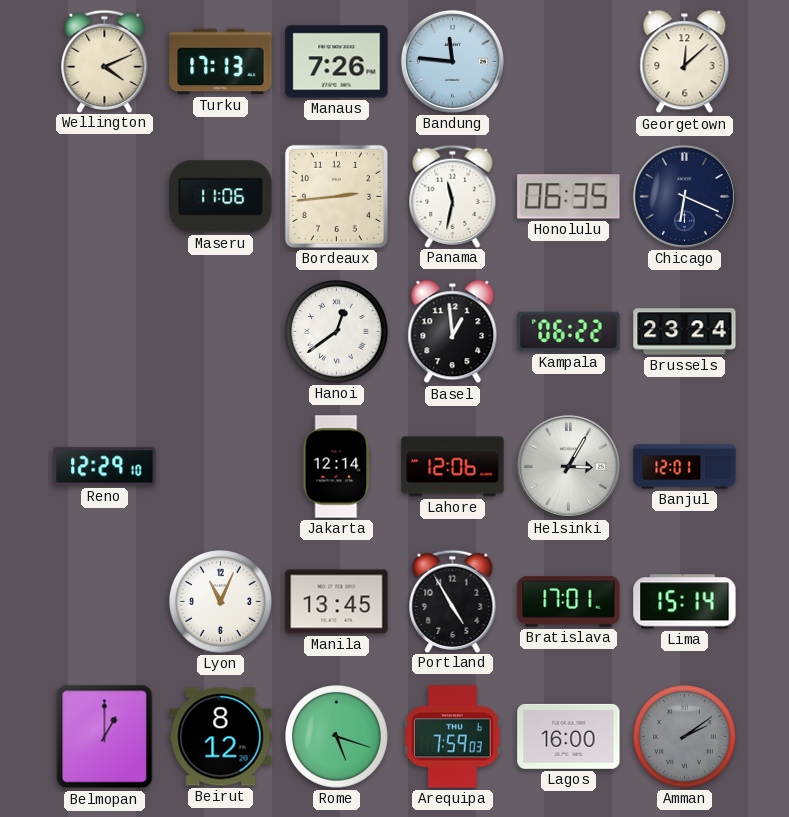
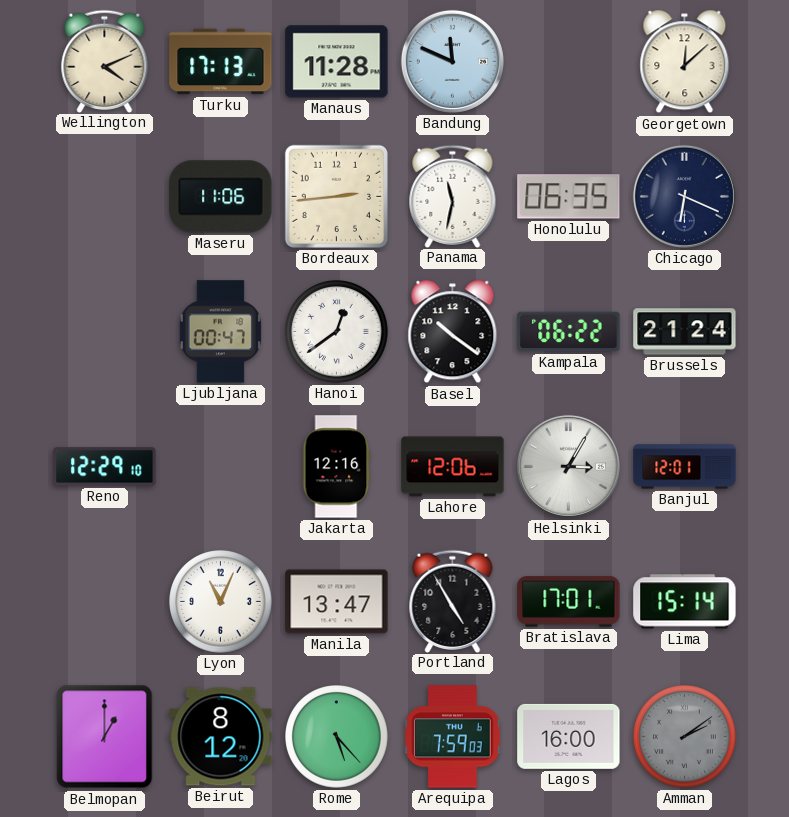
Manaus: 7:26 -> 11:28
Bandung: 11:46 -> 11:49
Ljubljana: none -> 00:47
Basel: 12:59 -> 10:21
Brussels: 23:24 -> 21:24
Jakarta: 12:14 -> 12:16
Manila: 13:45 -> 13:47
Rome: 5:18 -> 5:23
